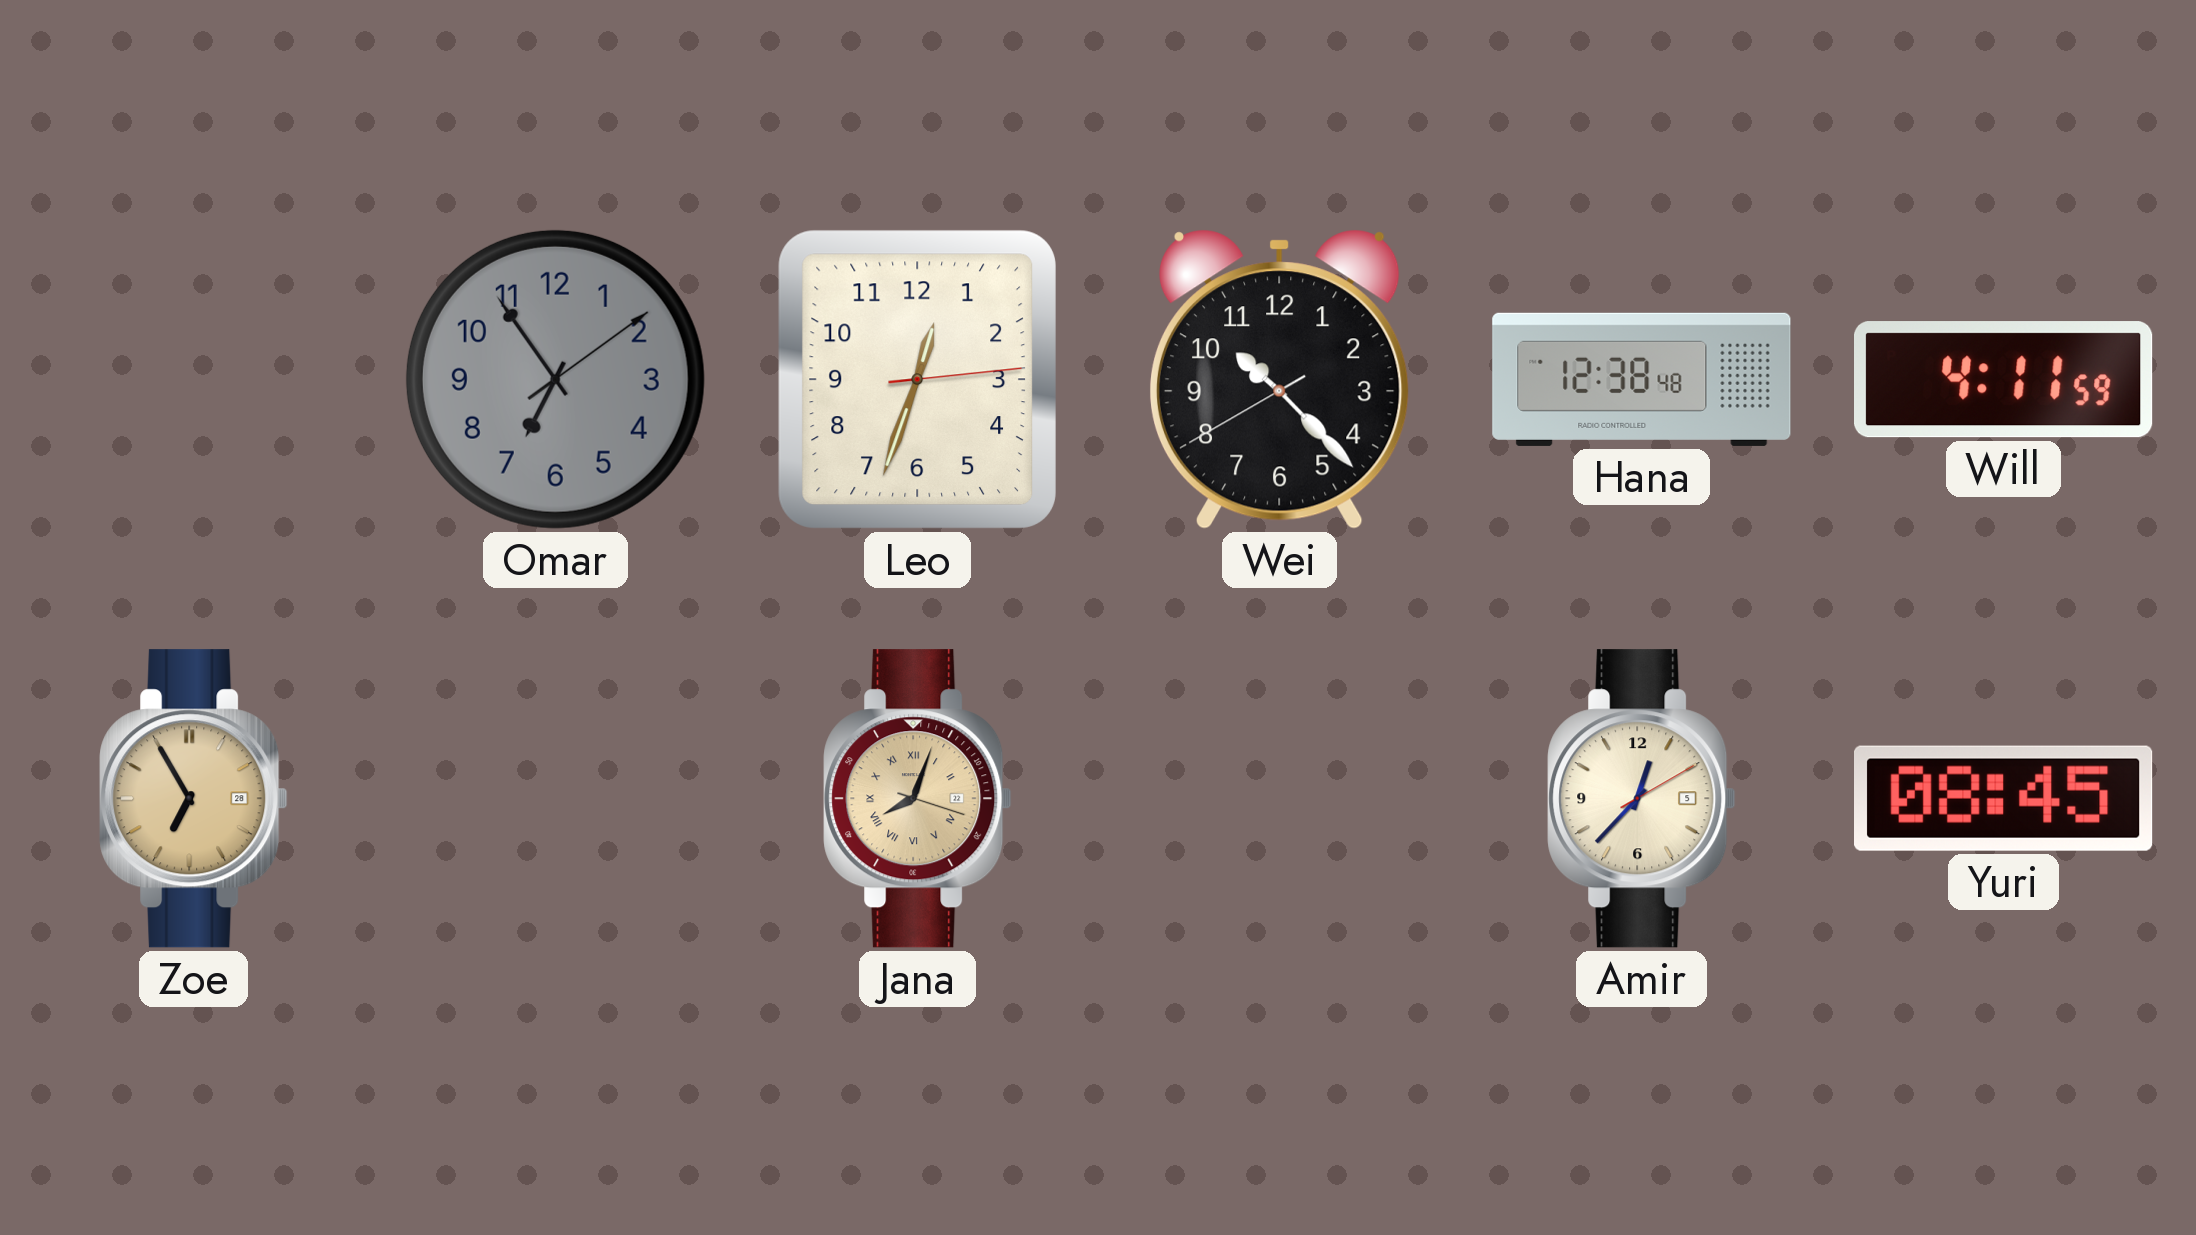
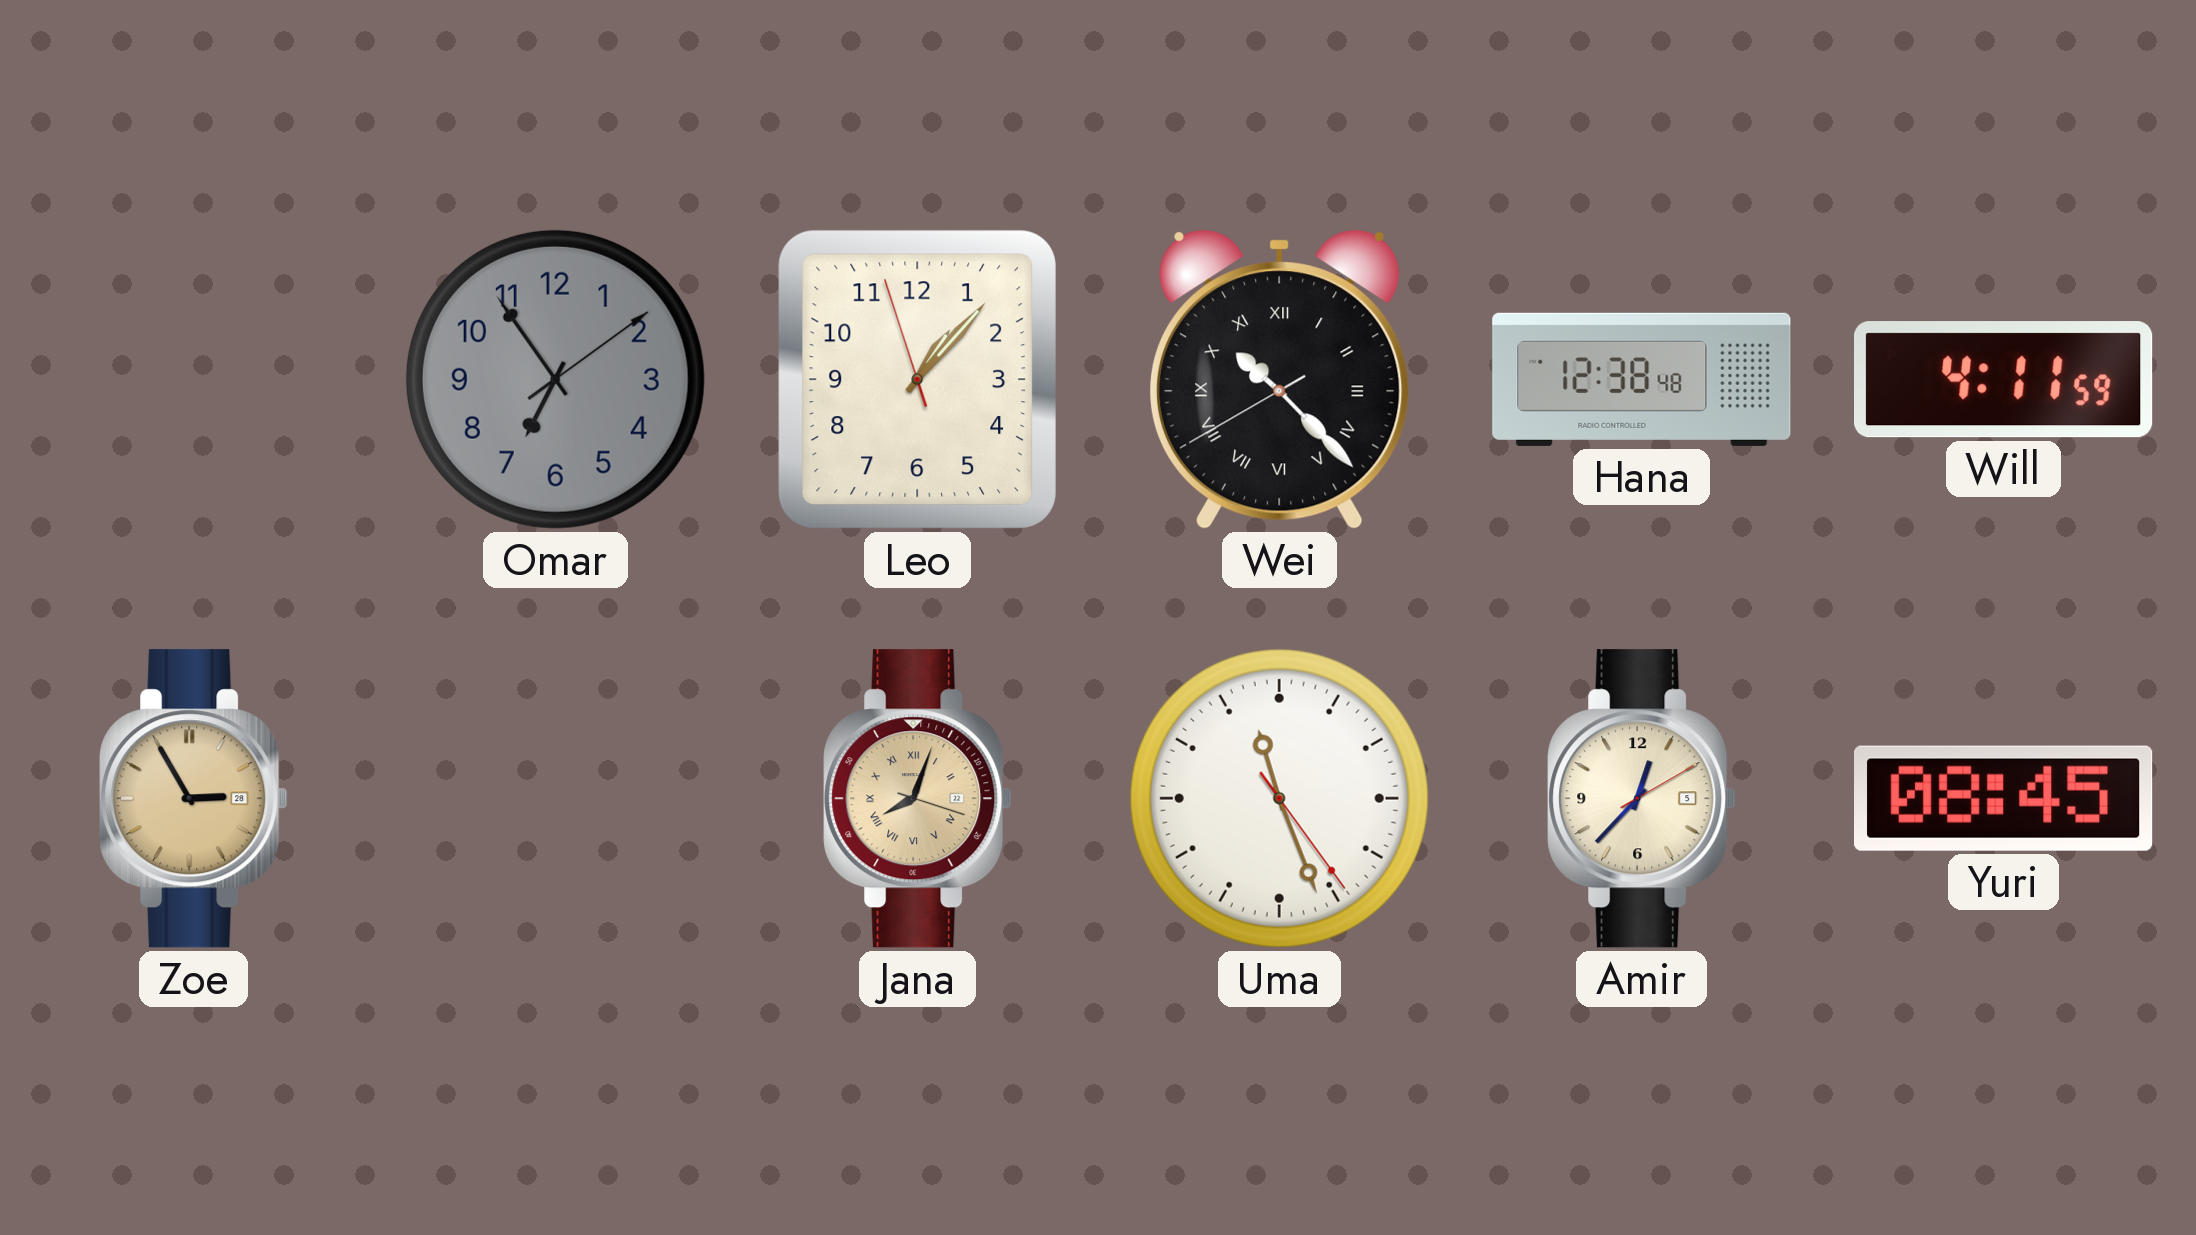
Leo: 12:33 -> 1:06
Wei numerals: Arabic -> Roman
Zoe: 6:55 -> 2:55
Uma: none -> 11:26
